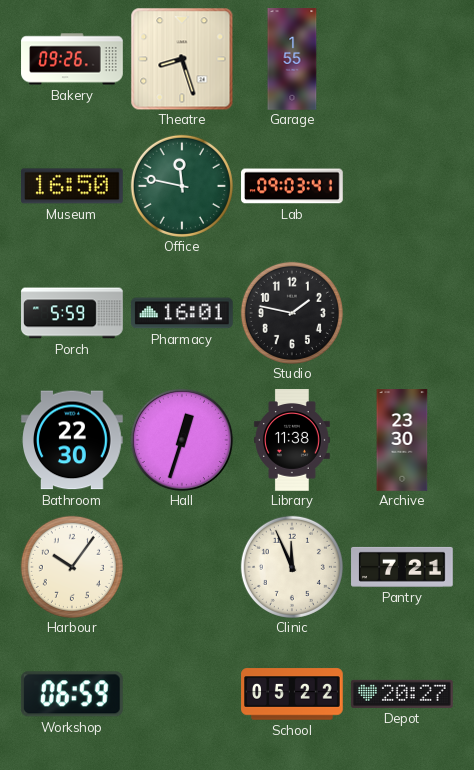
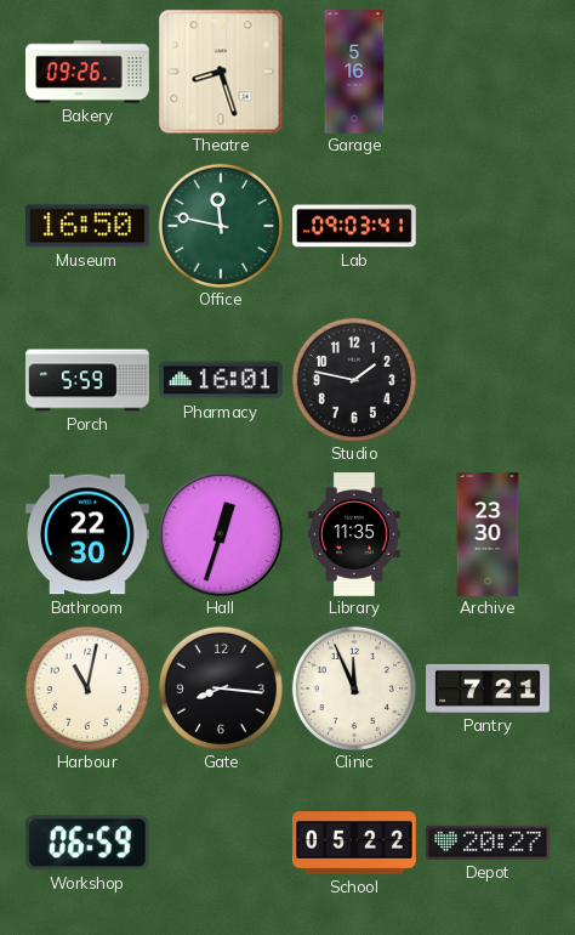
Garage: 1:55 -> 5:16
Library: 11:38 -> 11:35
Harbour: 10:06 -> 11:02
Gate: none -> 8:16
